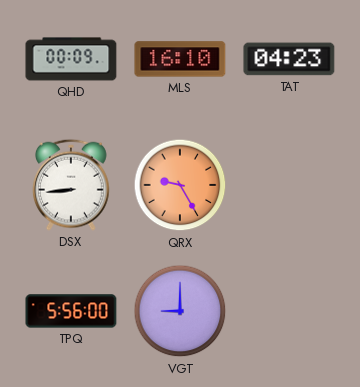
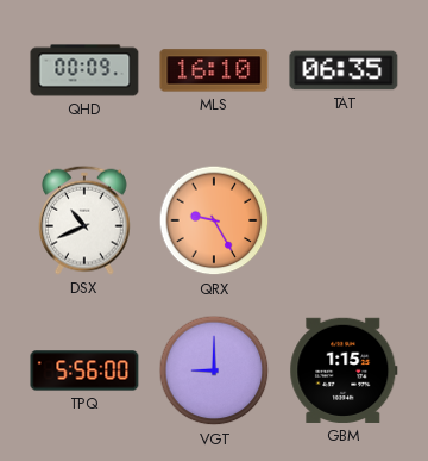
TAT: 04:23 -> 06:35
DSX: 8:44 -> 10:41
GBM: none -> 1:15
